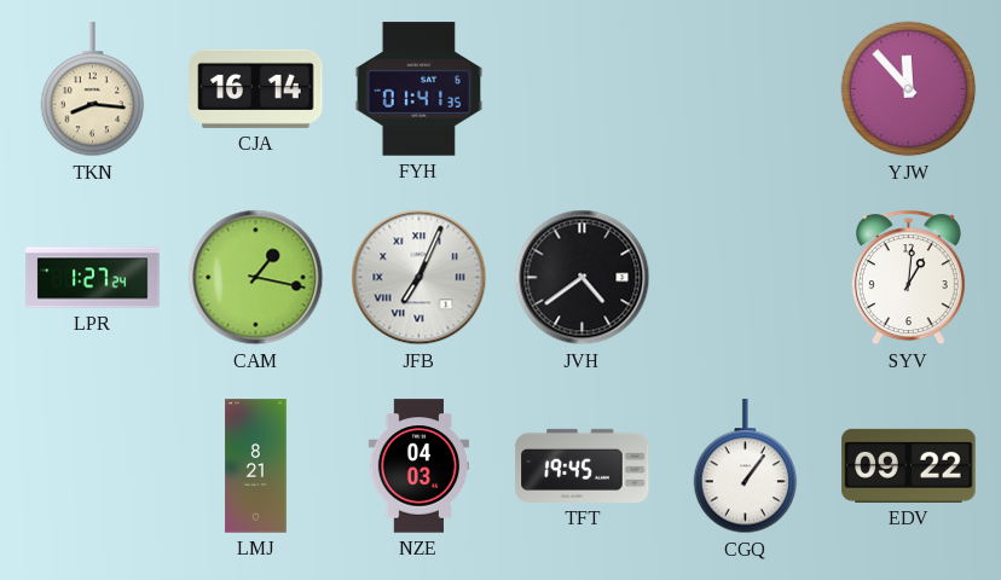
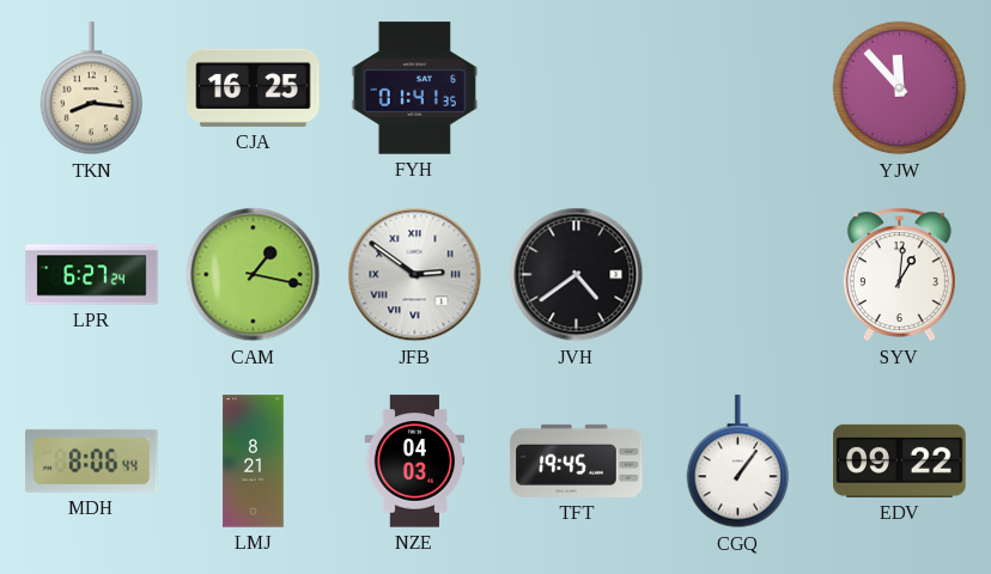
CJA: 16:14 -> 16:25
LPR: 1:27 -> 6:27
JFB: 7:04 -> 2:51
MDH: none -> 8:06
